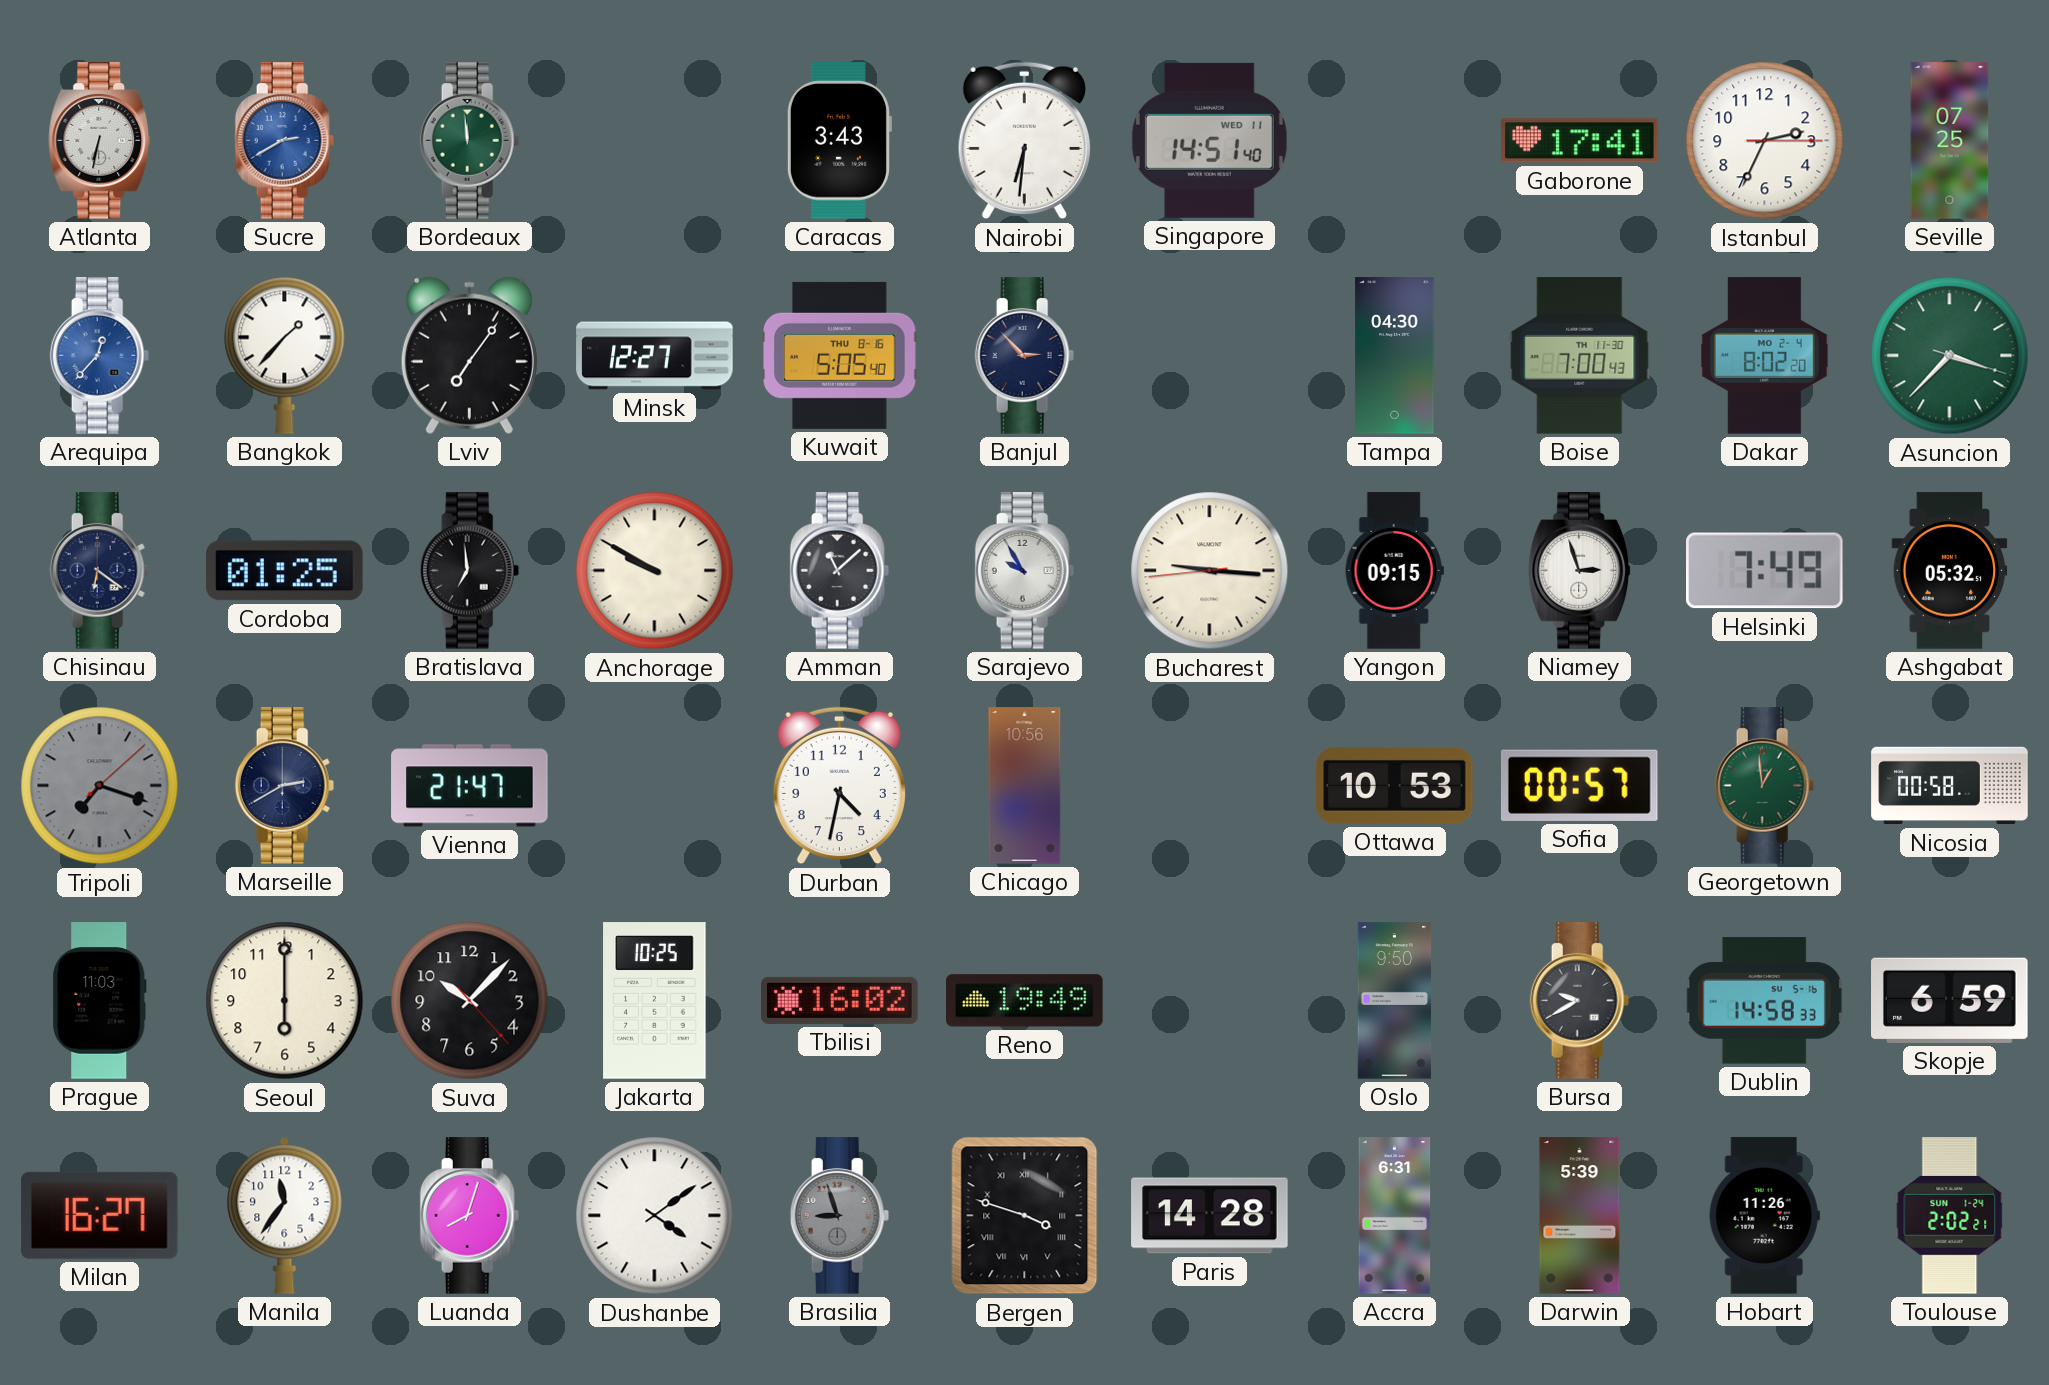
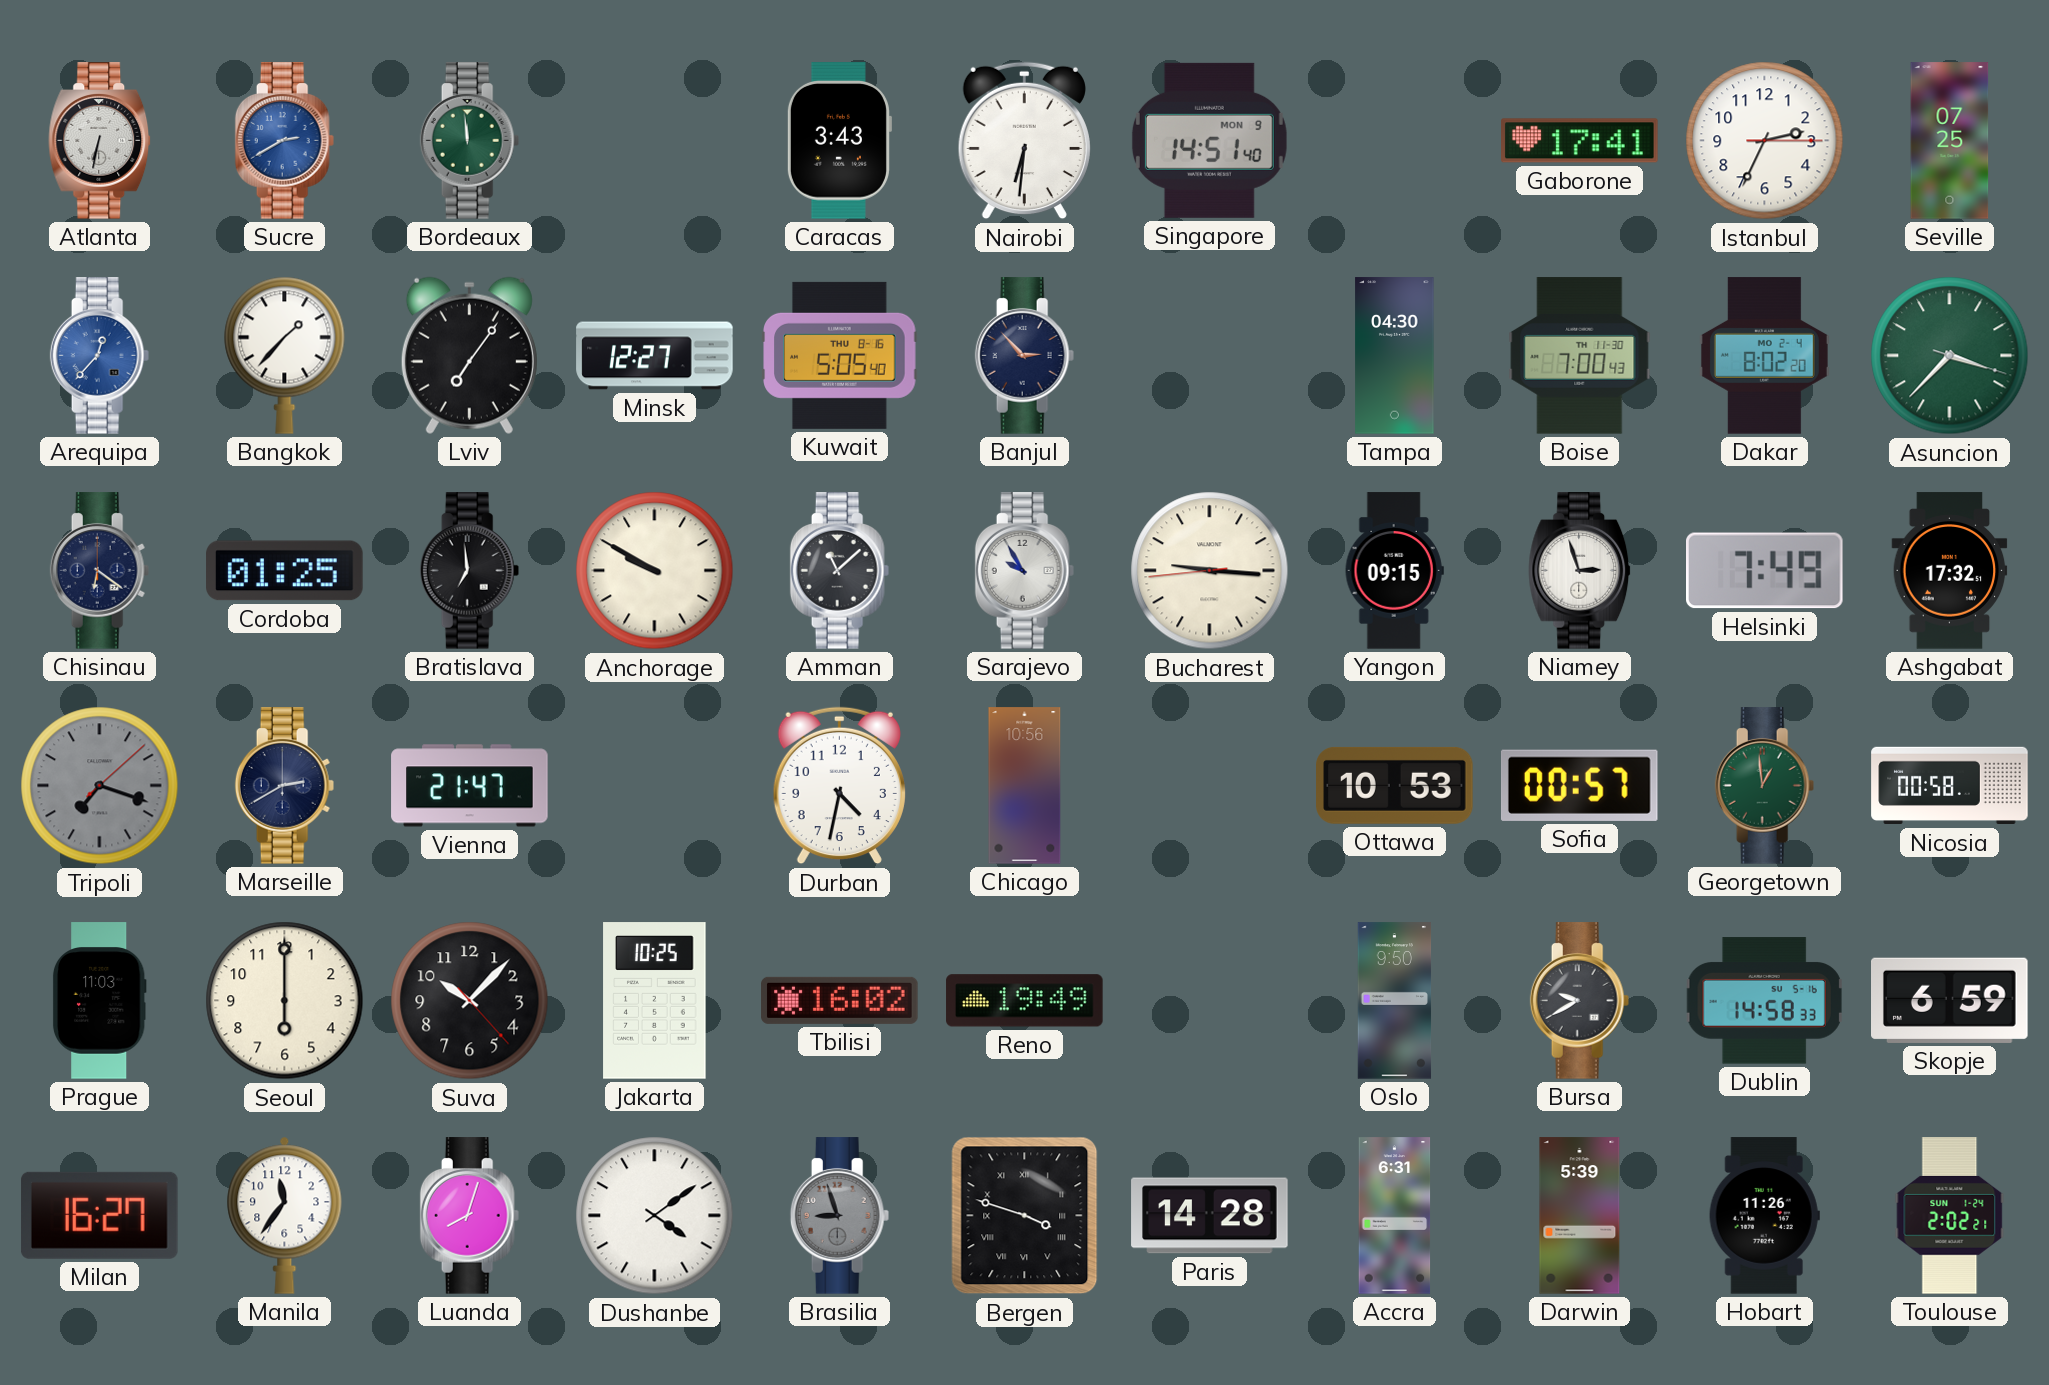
Singapore date: WED 11 -> MON 9
Ashgabat: 05:32 -> 17:32
